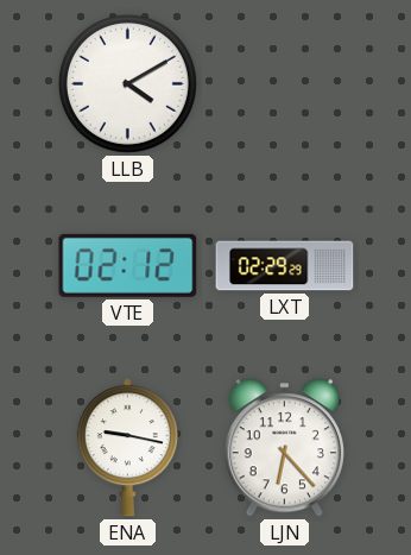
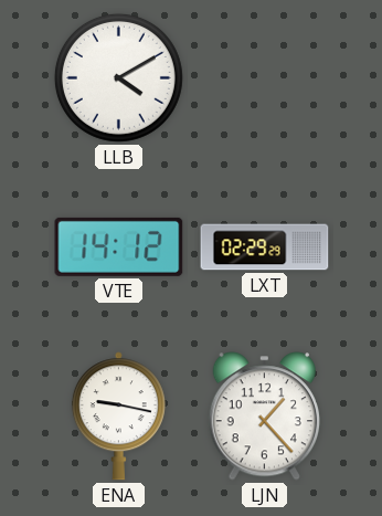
VTE: 02:12 -> 14:12
LJN: 6:23 -> 1:23
